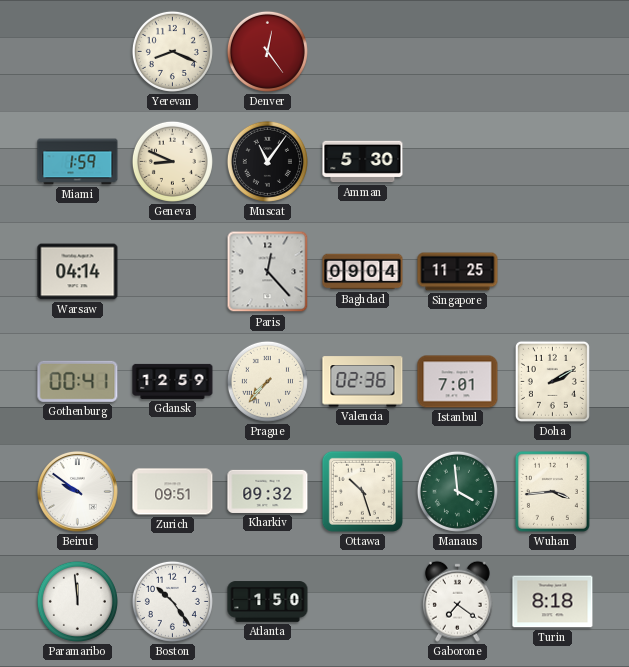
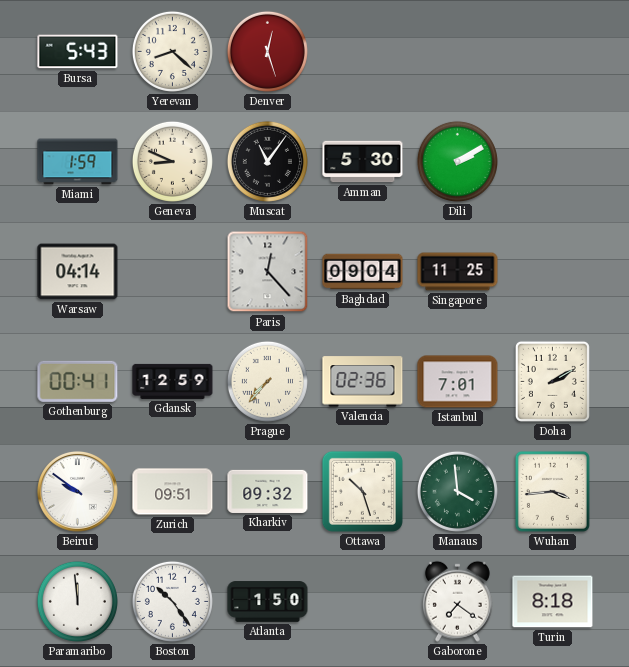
Bursa: none -> 5:43
Yerevan: 8:19 -> 8:22
Denver: 12:24 -> 12:27
Dili: none -> 2:10
